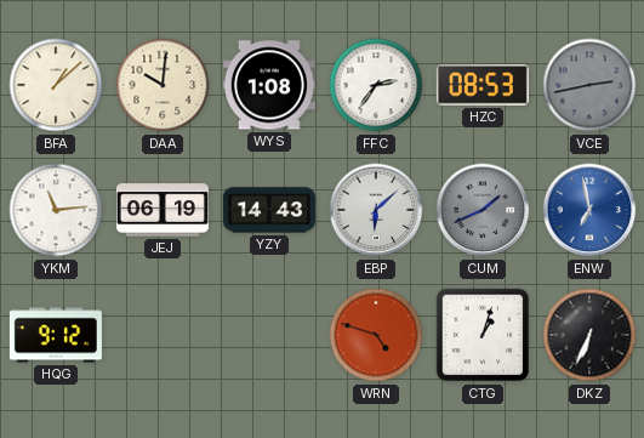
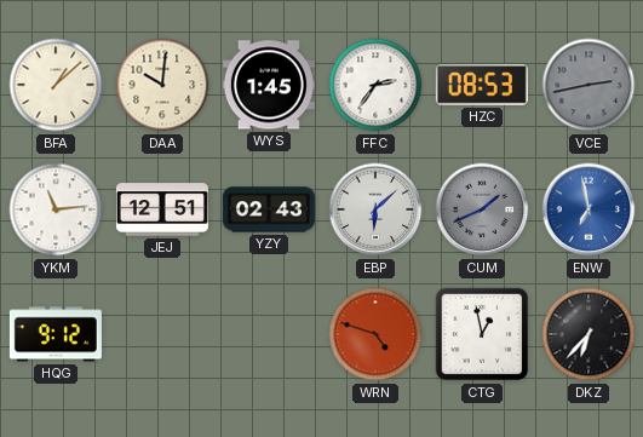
WYS: 1:08 -> 1:45
JEJ: 06:19 -> 12:51
YZY: 14:43 -> 02:43
CTG: 1:03 -> 12:58
DKZ: 6:34 -> 6:37
